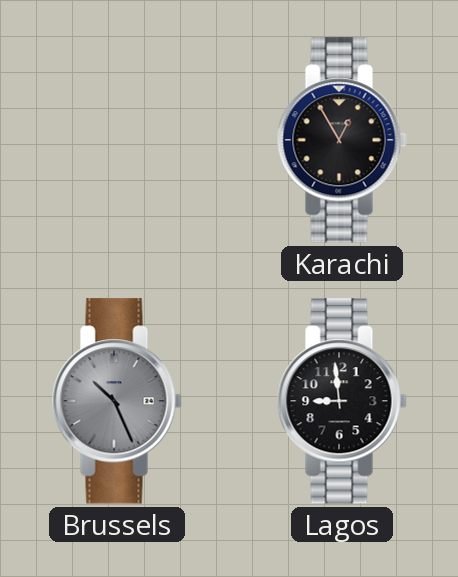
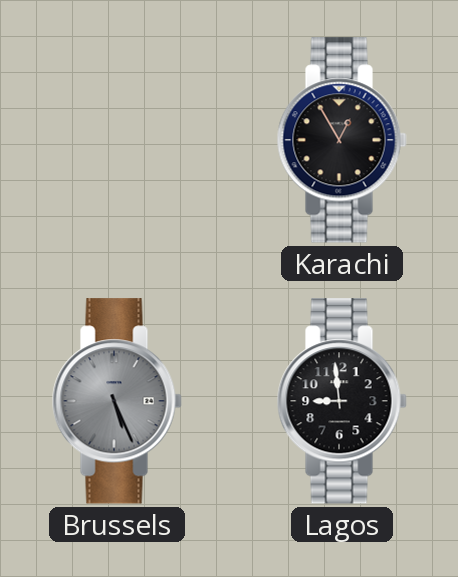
Brussels: 10:26 -> 5:26
